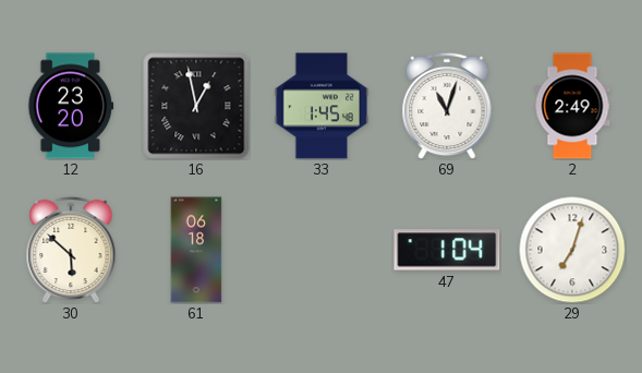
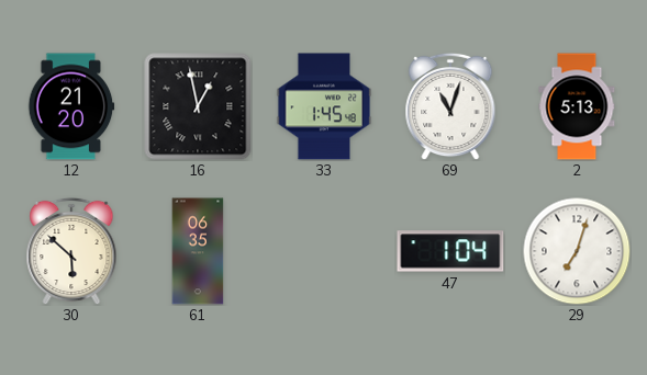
12: 23:20 -> 21:20
2: 2:49 -> 5:13
61: 06:18 -> 06:35
